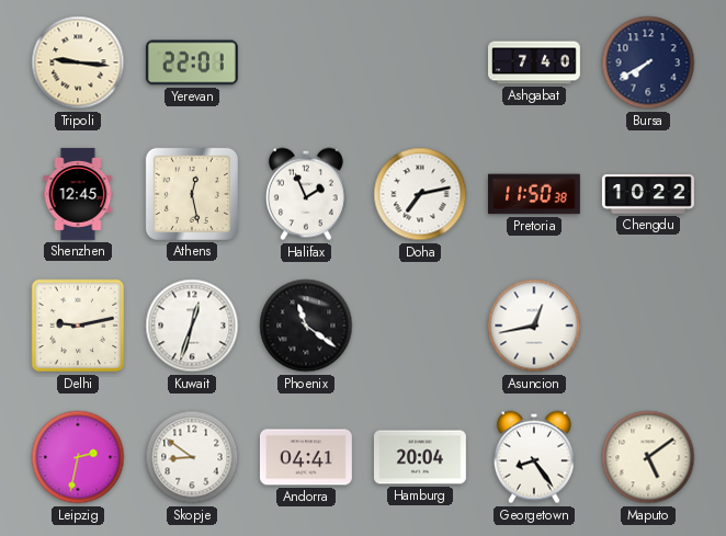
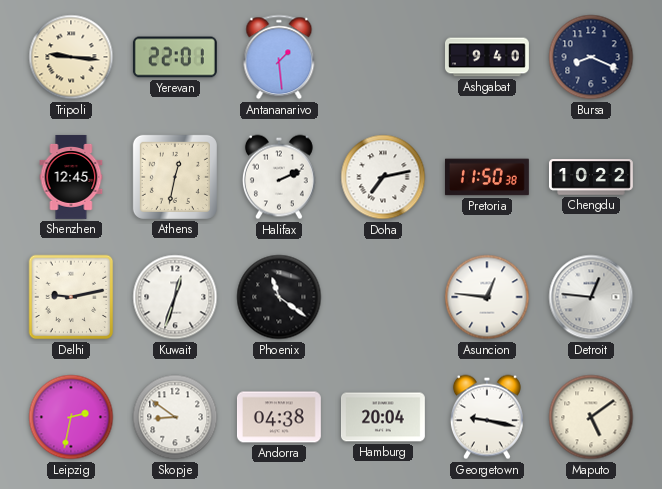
Antananarivo: none -> 1:29
Ashgabat: 7:40 -> 9:40
Bursa: 7:40 -> 8:19
Athens: 12:28 -> 12:32
Halifax: 1:56 -> 2:11
Asuncion: 12:43 -> 12:46
Detroit: none -> 12:46
Andorra: 04:41 -> 04:38
Georgetown: 8:24 -> 9:17
